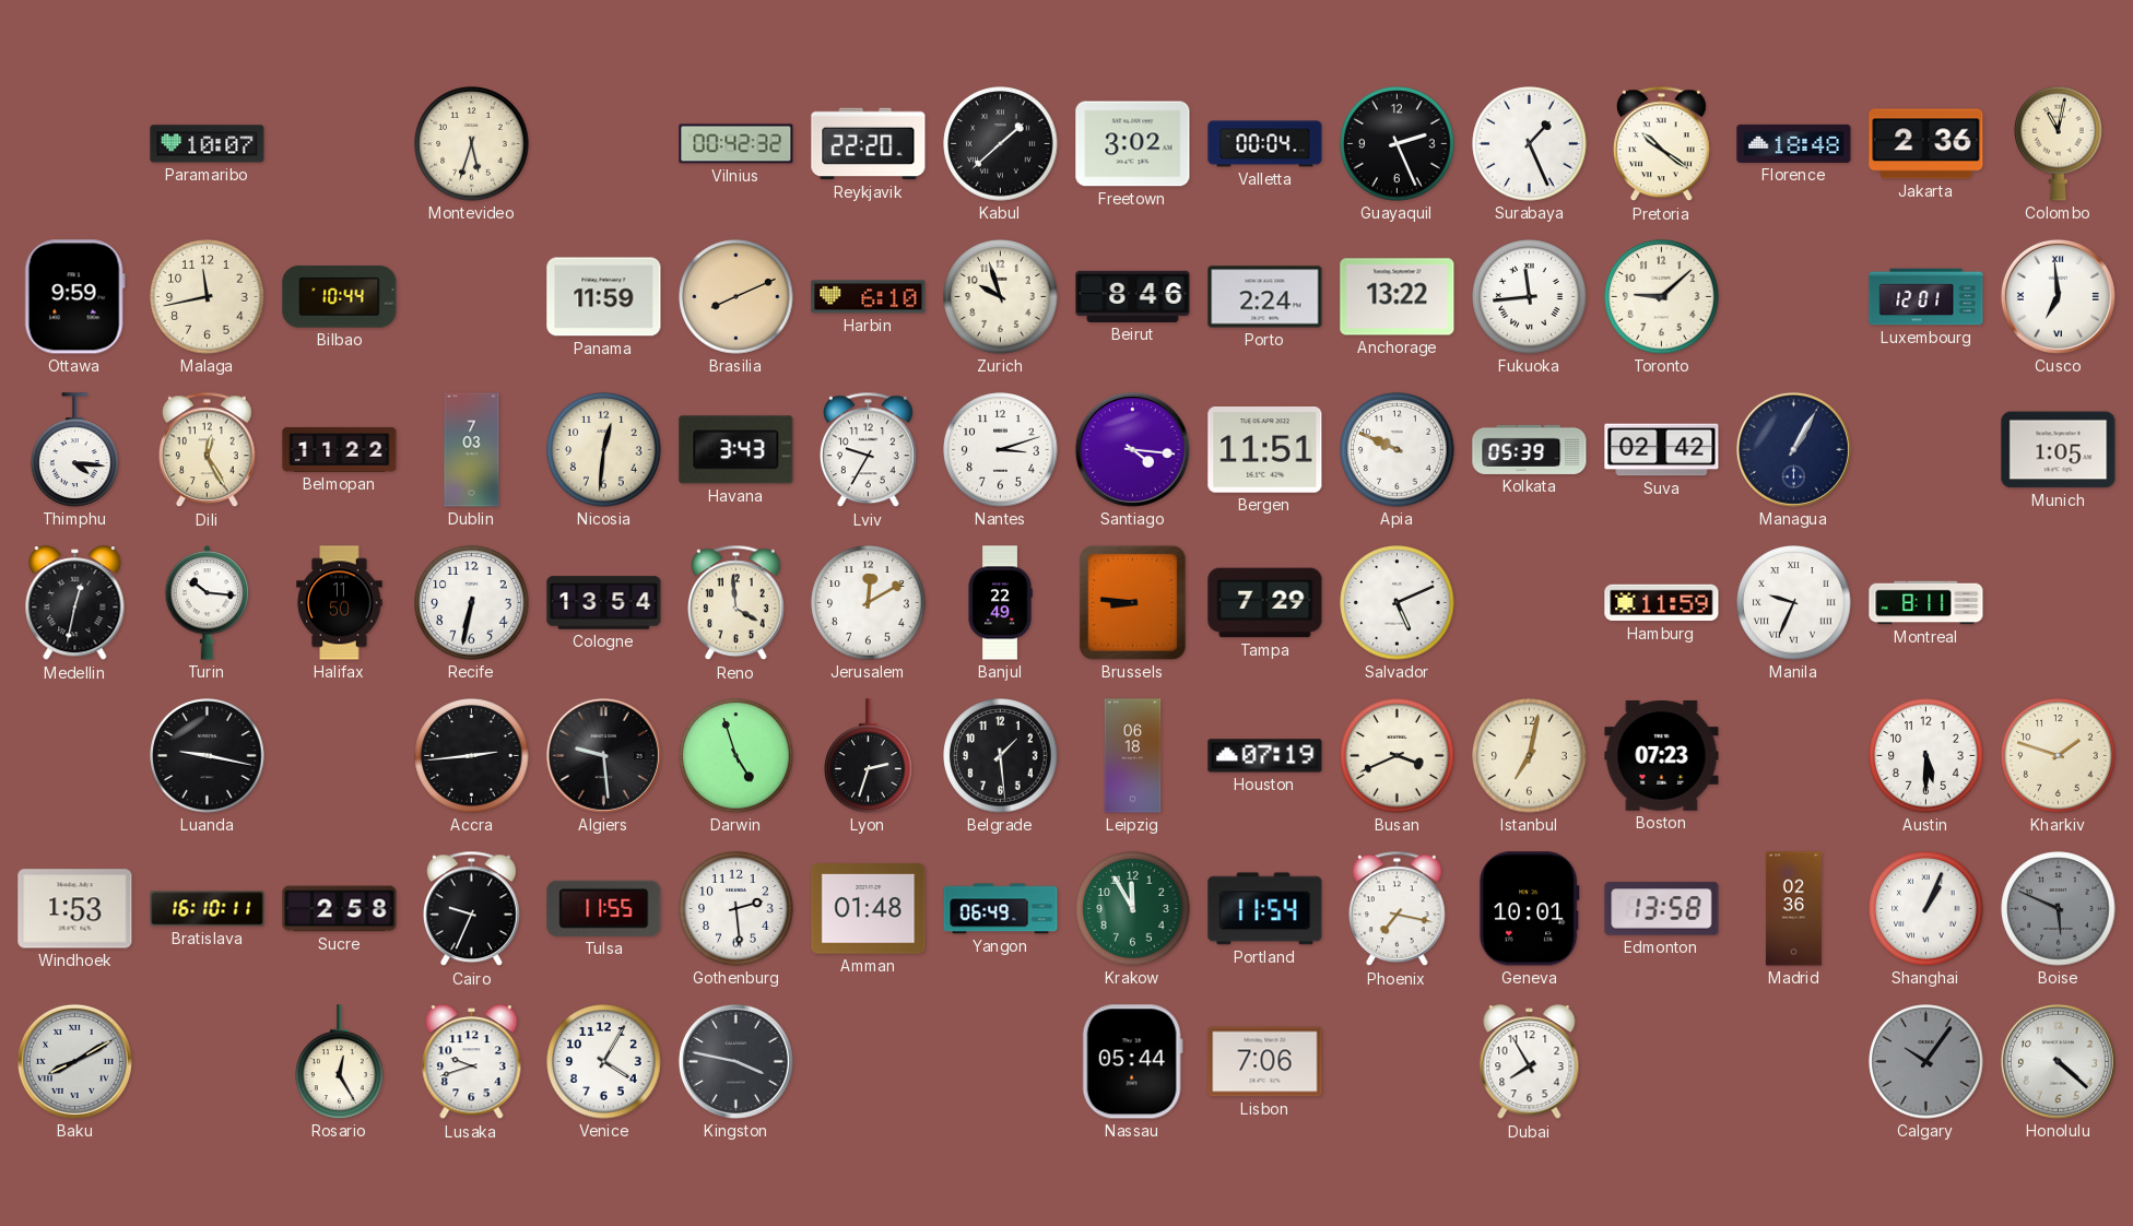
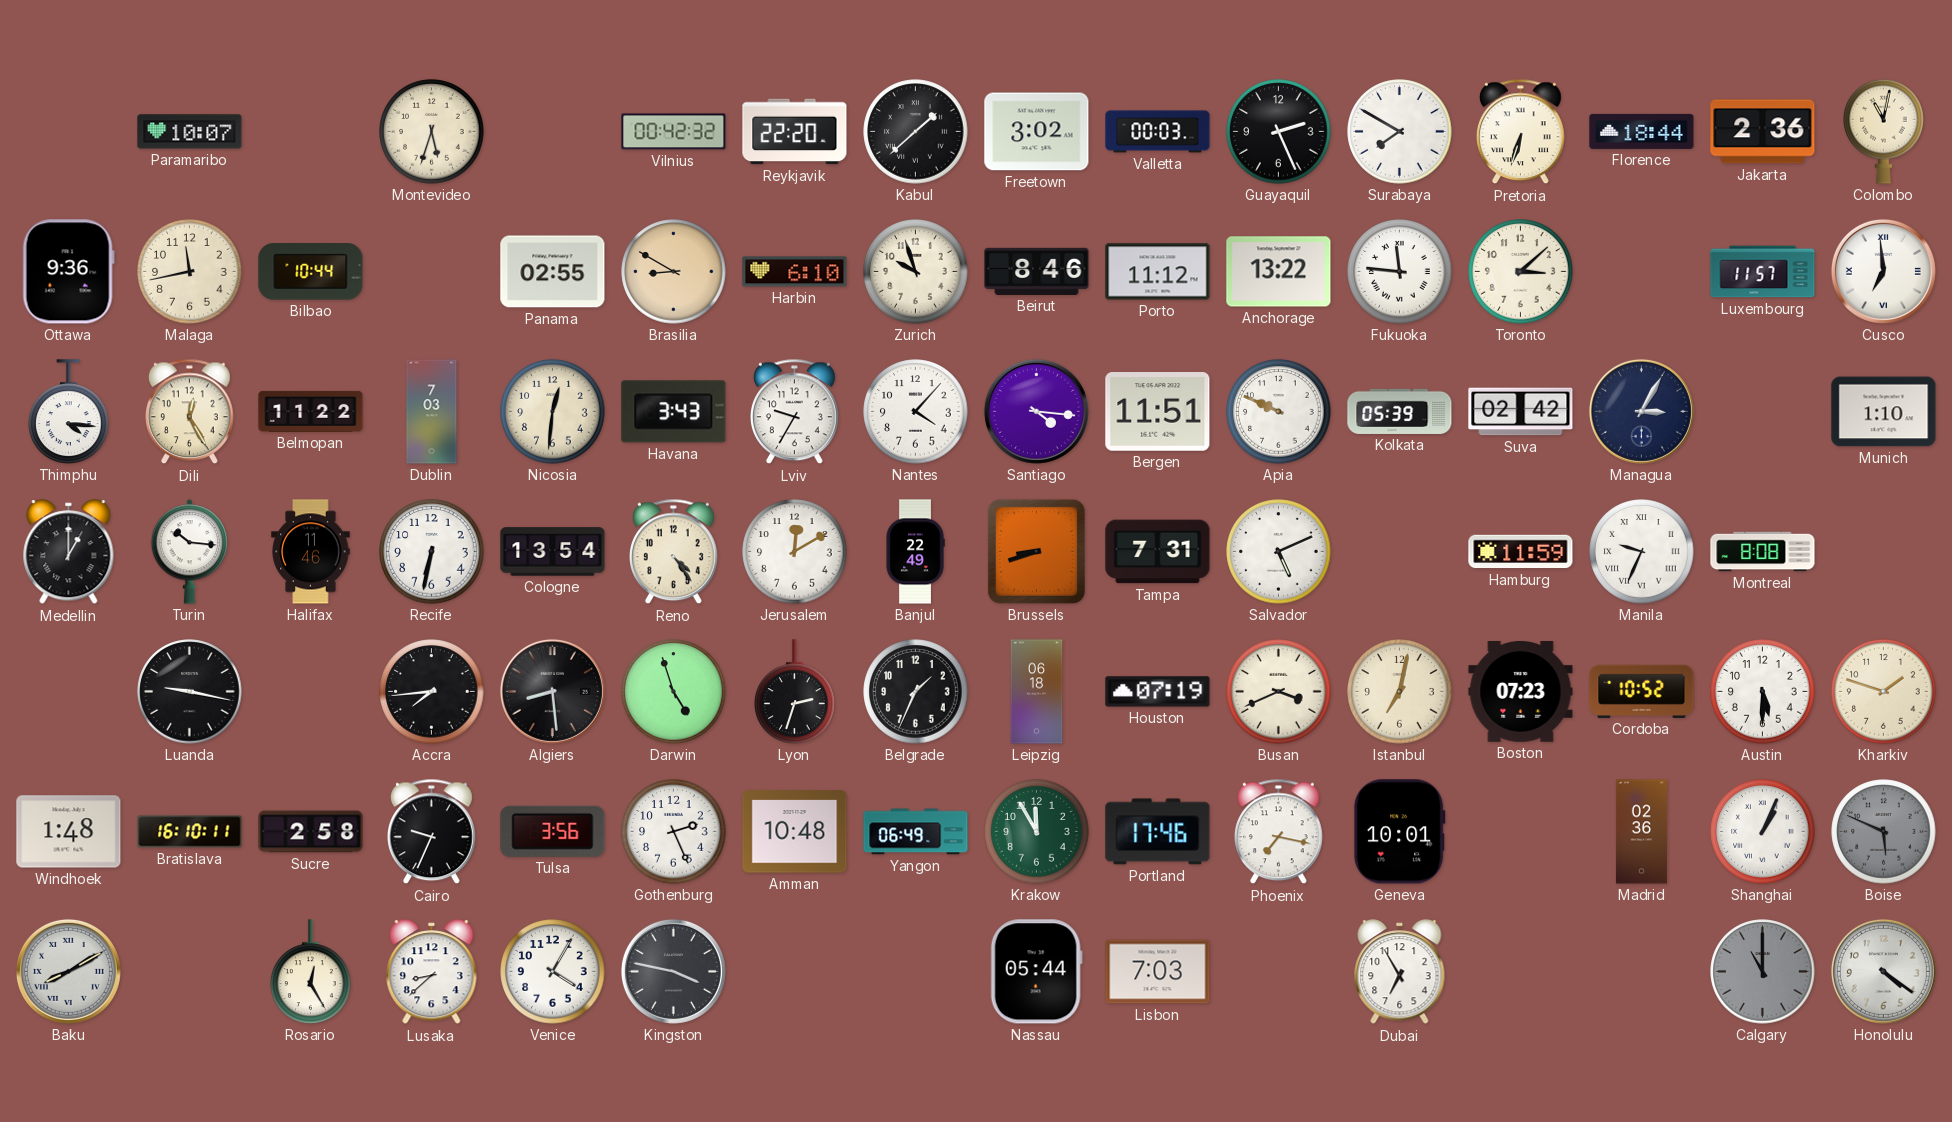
Valletta: 00:04 -> 00:03
Surabaya: 1:26 -> 7:50
Pretoria: 10:21 -> 6:33
Florence: 18:48 -> 18:44
Ottawa: 9:59 -> 9:36
Panama: 11:59 -> 02:55
Brasilia: 8:11 -> 8:50
Porto: 2:24 -> 11:12
Fukuoka: 11:44 -> 11:46
Toronto: 9:08 -> 3:08
Luxembourg: 12:01 -> 11:57
Nantes: 3:12 -> 4:07
Managua: 1:05 -> 3:05
Munich: 1:05 -> 1:10
Medellin: 12:32 -> 1:00
Halifax: 11:50 -> 11:46
Reno: 3:59 -> 4:24
Brussels: 8:46 -> 8:42
Tampa: 7:29 -> 7:31
Montreal: 8:11 -> 8:08
Accra: 2:44 -> 7:44
Algiers: 9:29 -> 8:29
Belgrade: 1:29 -> 1:34
Cordoba: none -> 10:52
Windhoek: 1:53 -> 1:48
Tulsa: 11:55 -> 3:56
Gothenburg: 2:29 -> 2:26
Amman: 01:48 -> 10:48
Portland: 11:54 -> 17:46
Edmonton: 13:58 -> none
Lusaka: 9:42 -> 8:38
Lisbon: 7:06 -> 7:03
Dubai: 7:55 -> 6:55
Calgary: 10:06 -> 11:00
Honolulu: 4:22 -> 4:21
